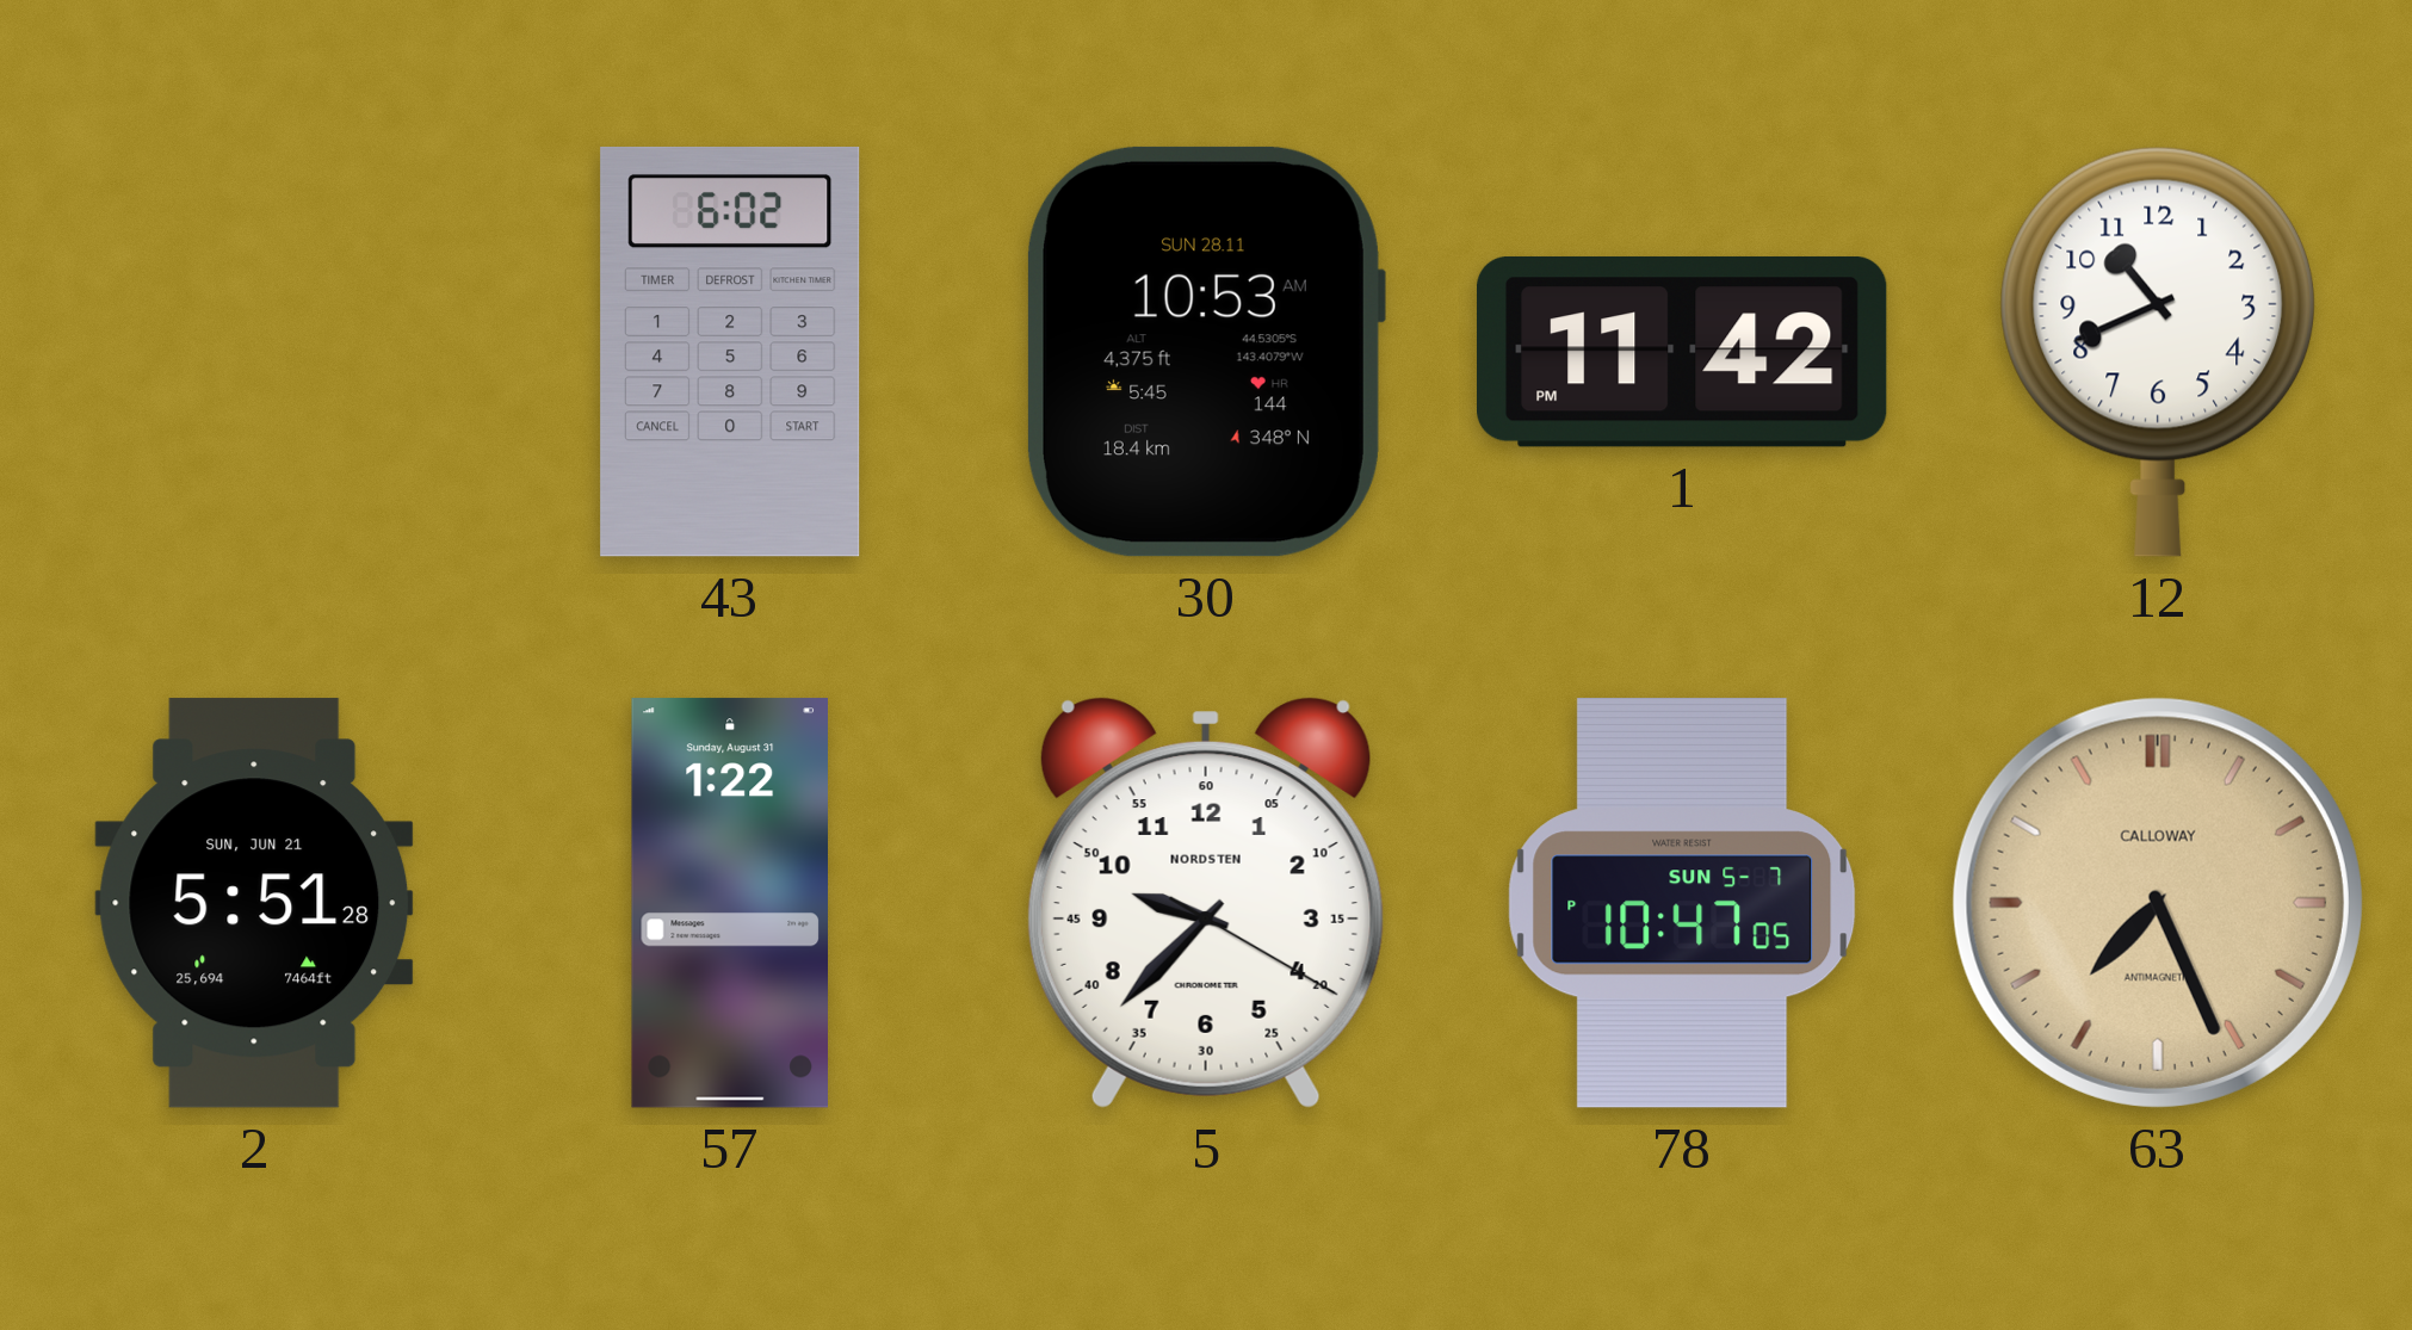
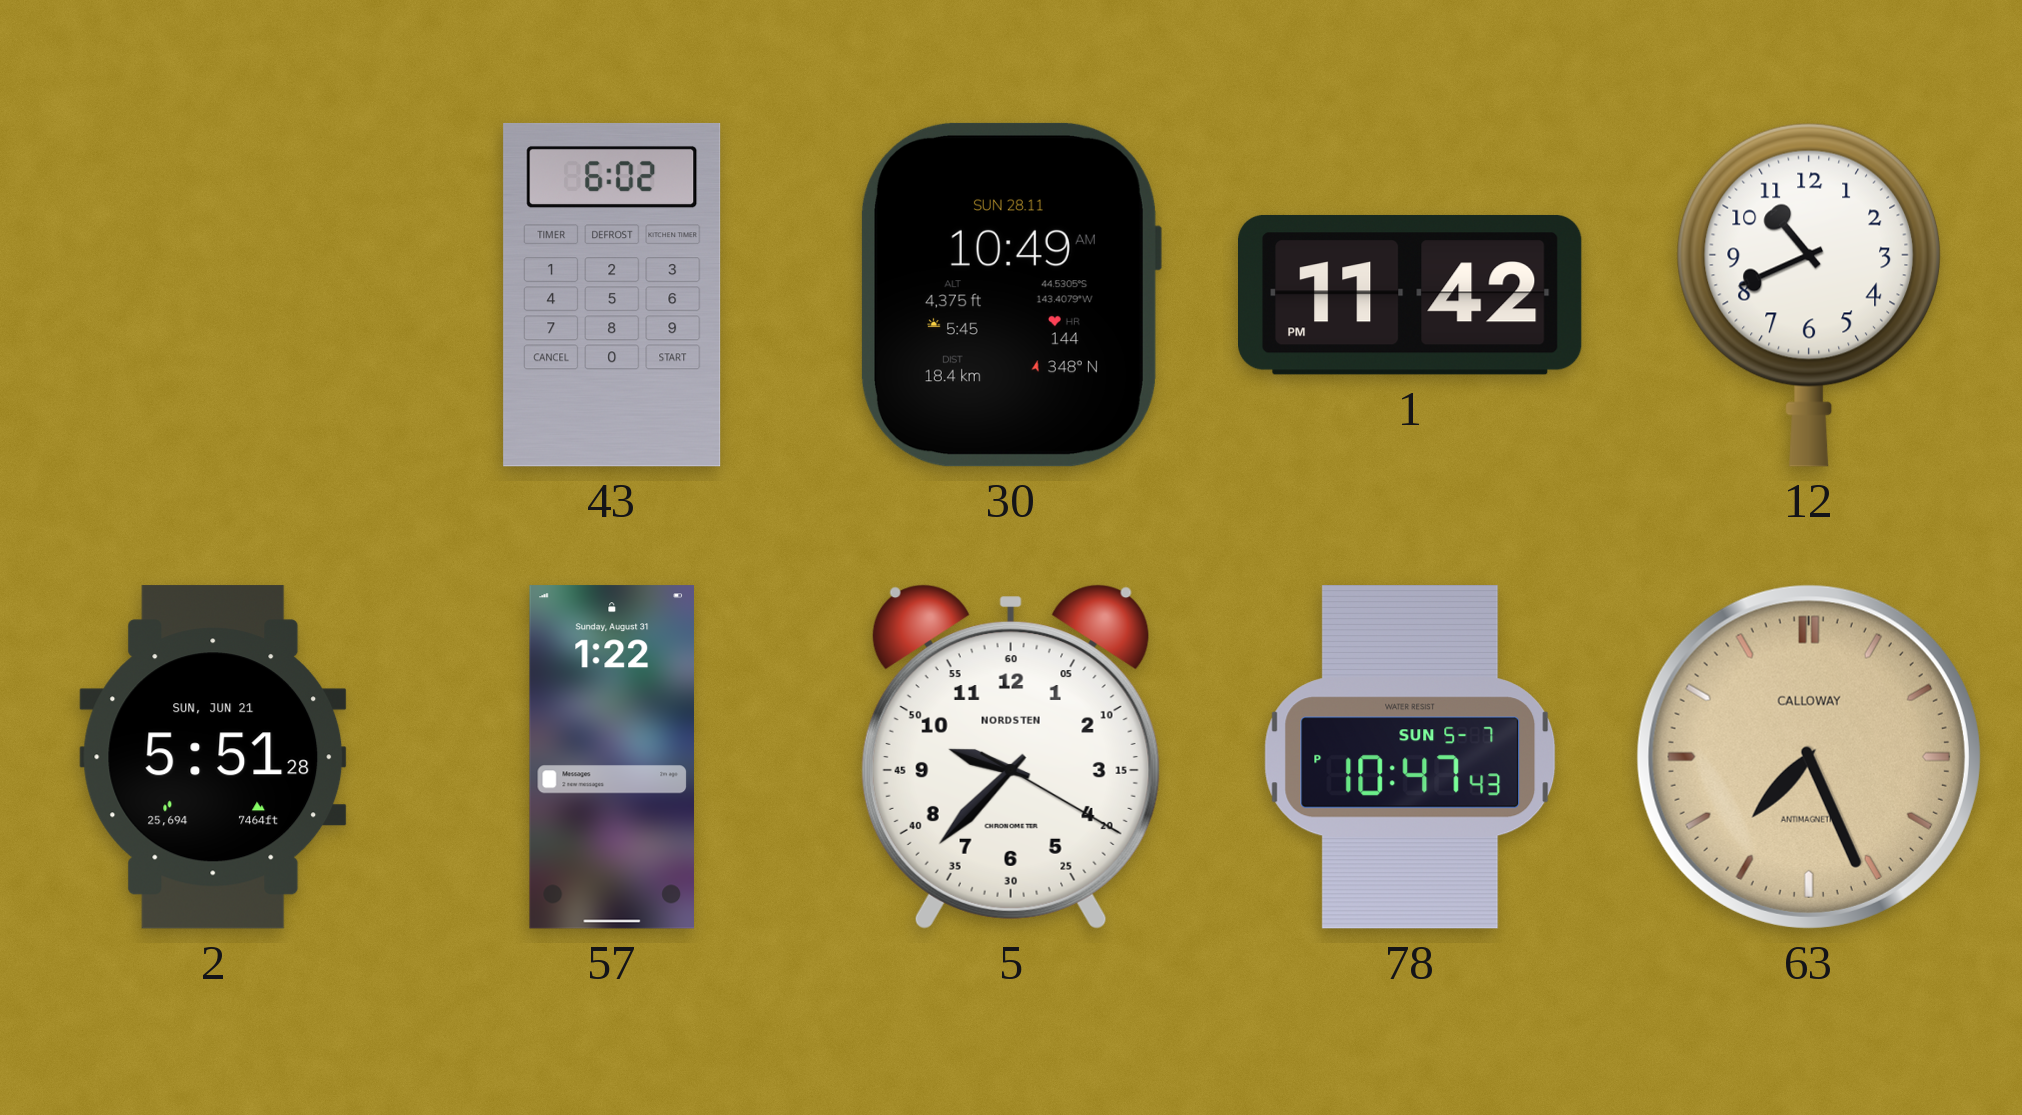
30: 10:53 -> 10:49
78: 10:47:05 PM -> 10:47:43 PM
